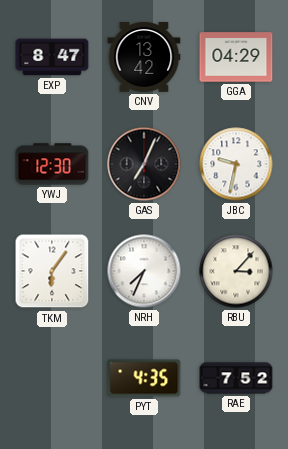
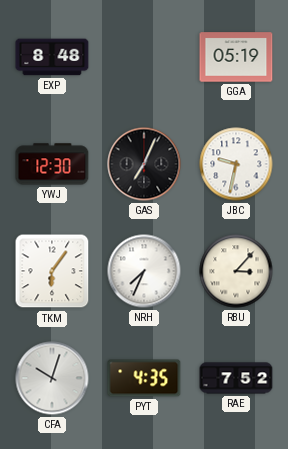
EXP: 8:47 -> 8:48
CNV: 13:42 -> none
GGA: 04:29 -> 05:19
CFA: none -> 10:03
